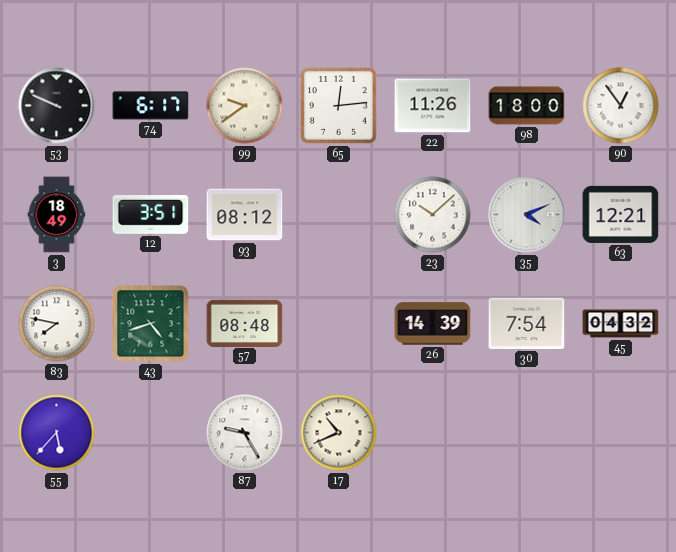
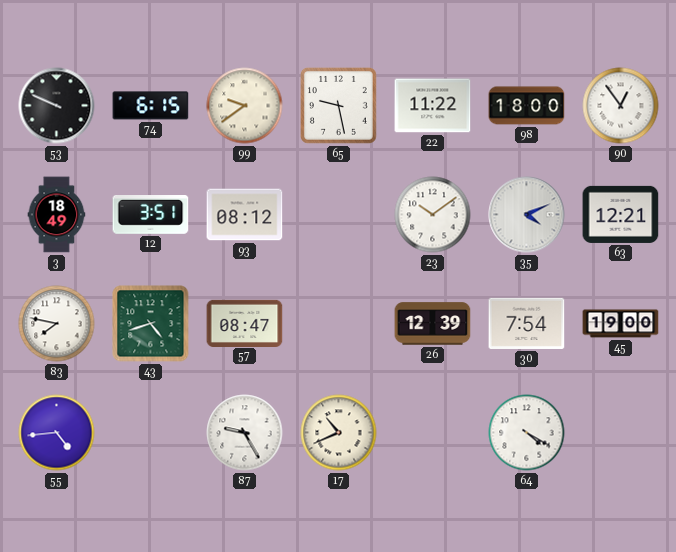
74: 6:17 -> 6:15
65: 12:14 -> 9:28
22: 11:26 -> 11:22
23: 10:08 -> 10:09
57: 08:48 -> 08:47
26: 14:39 -> 12:39
45: 04:32 -> 19:00
55: 5:37 -> 4:44
64: none -> 4:20
